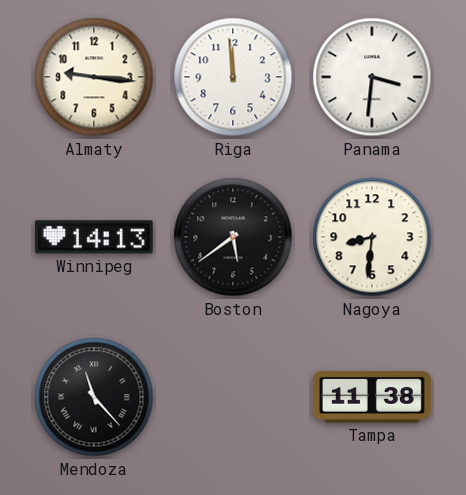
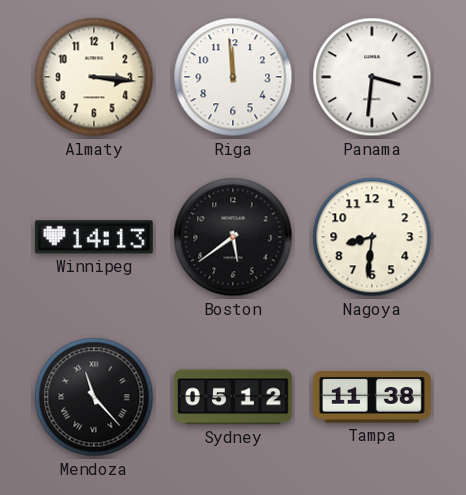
Almaty: 9:16 -> 3:16
Sydney: none -> 05:12
